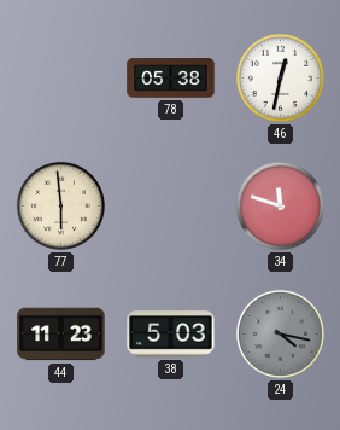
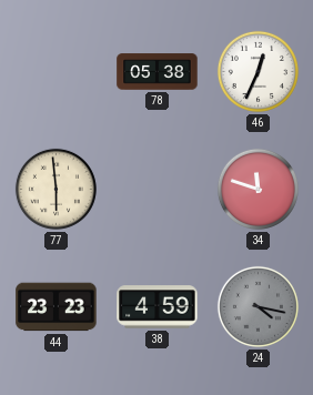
46: 12:32 -> 12:34
44: 11:23 -> 23:23
38: 5:03 -> 4:59
